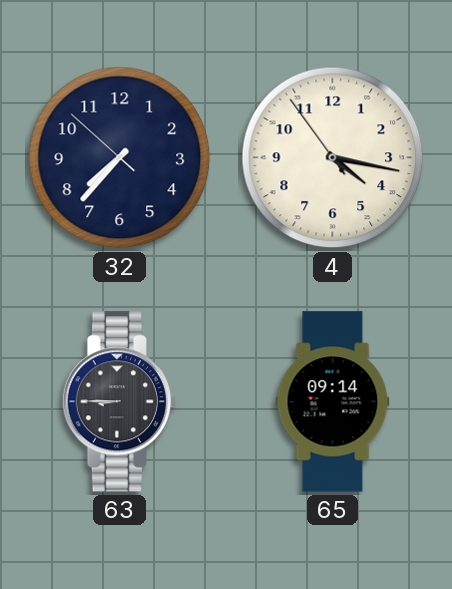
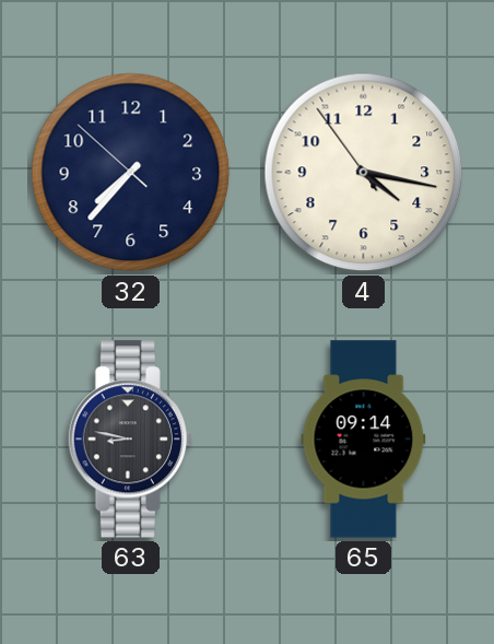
63: 8:45 -> 8:47
